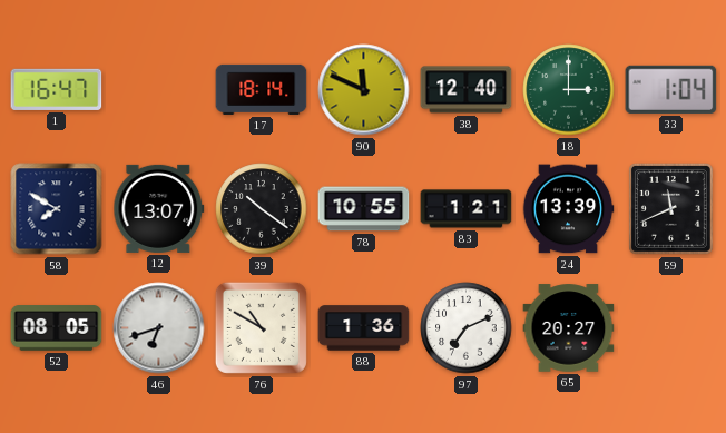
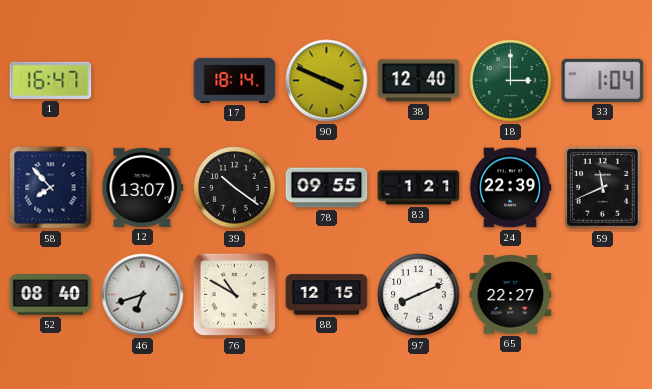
90: 11:49 -> 3:49
58: 7:50 -> 7:53
78: 10:55 -> 09:55
24: 13:39 -> 22:39
52: 08:05 -> 08:40
88: 1:36 -> 12:15
97: 7:11 -> 8:11
65: 20:27 -> 22:27
